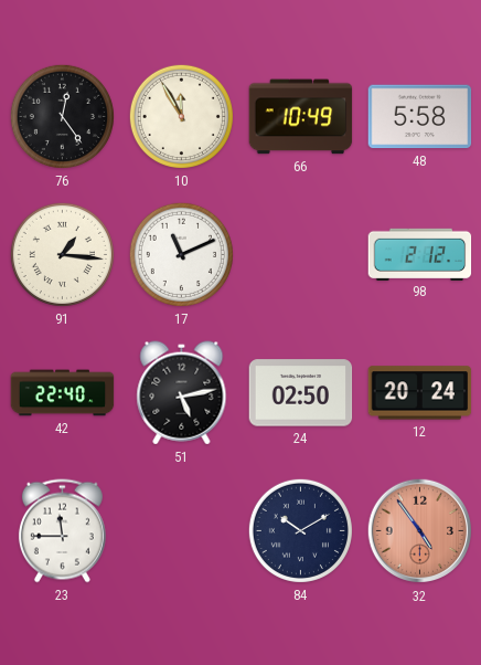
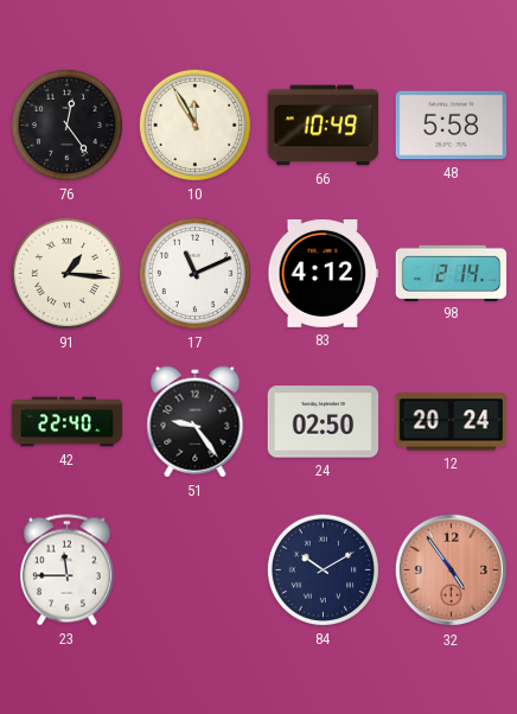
83: none -> 4:12
98: 2:12 -> 2:14
51: 5:13 -> 9:24
